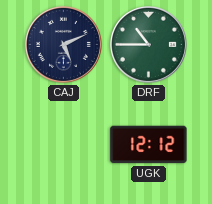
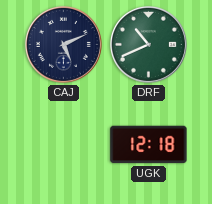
DRF: 10:45 -> 10:41
UGK: 12:12 -> 12:18
